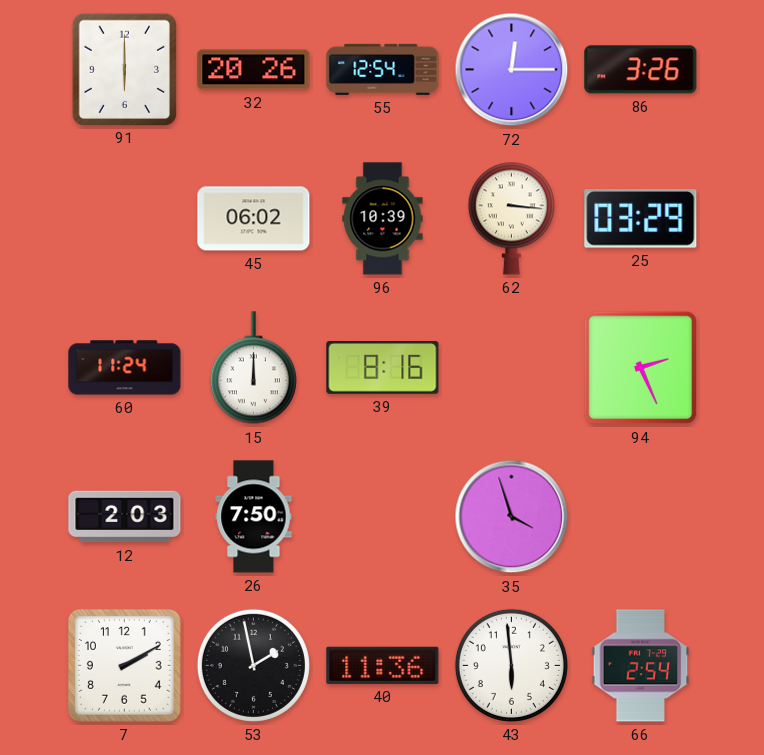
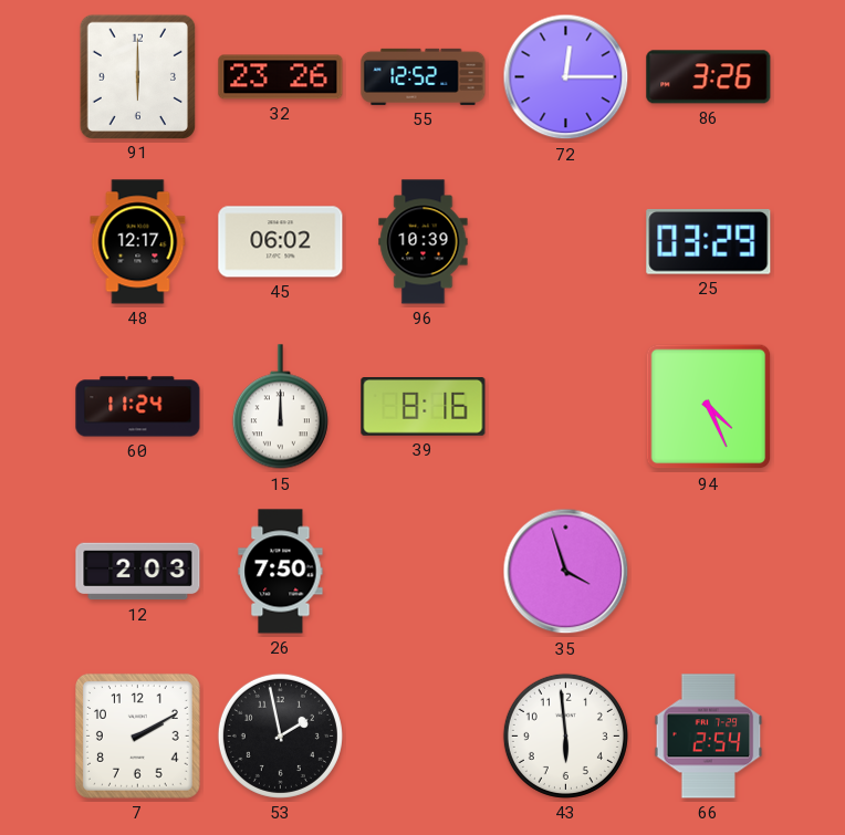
32: 20:26 -> 23:26
55: 12:54 -> 12:52
48: none -> 12:17
62: 3:16 -> none
94: 2:26 -> 4:26
40: 11:36 -> none
